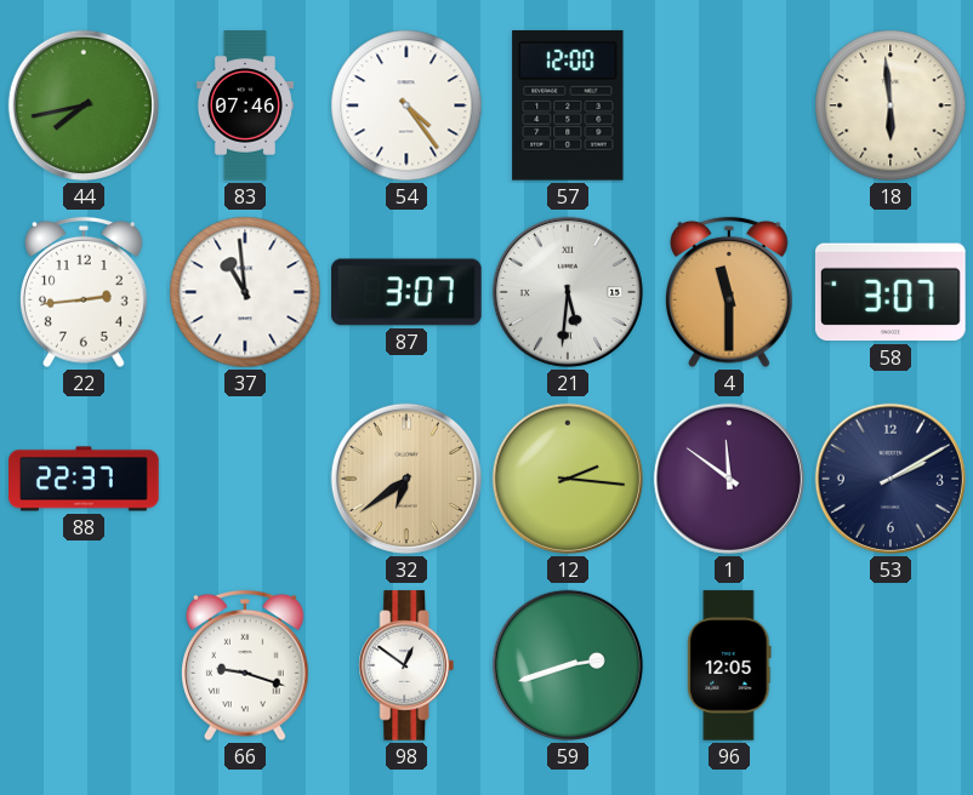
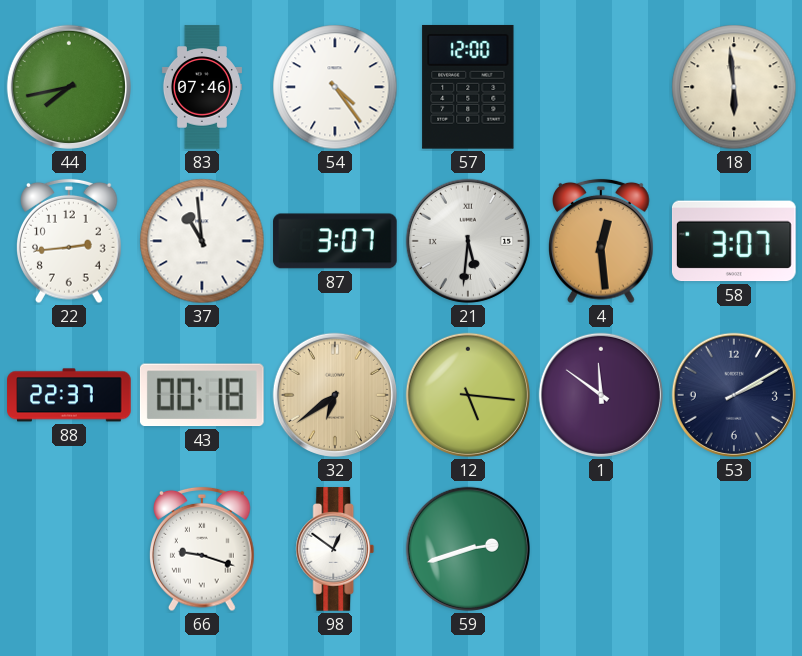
4: 11:30 -> 12:29
43: none -> 00:18
12: 2:16 -> 5:16
96: 12:05 -> none
